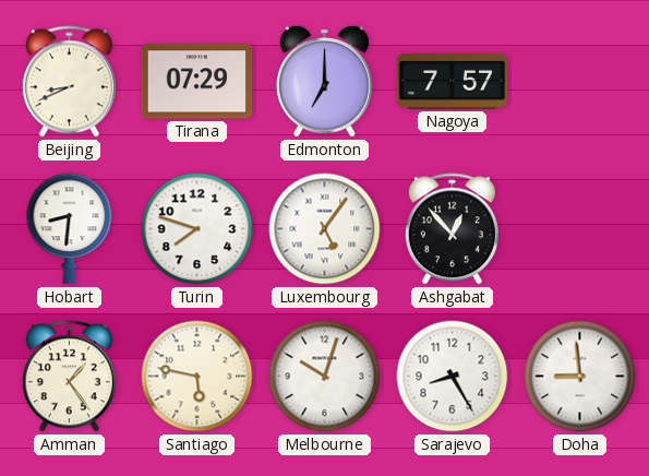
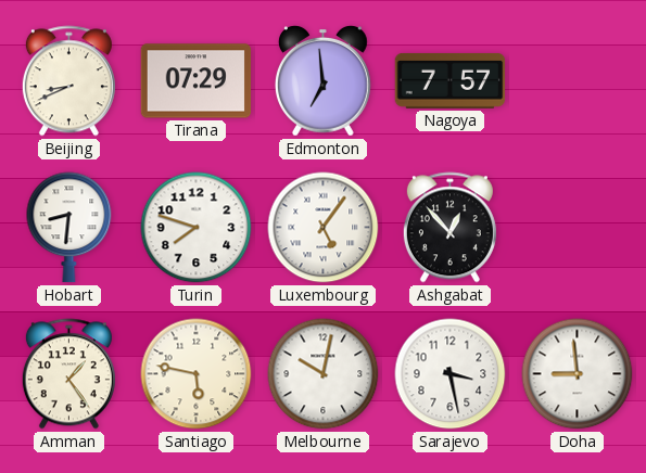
Edmonton: 7:00 -> 6:59
Melbourne: 10:03 -> 10:02
Sarajevo: 8:25 -> 3:28
